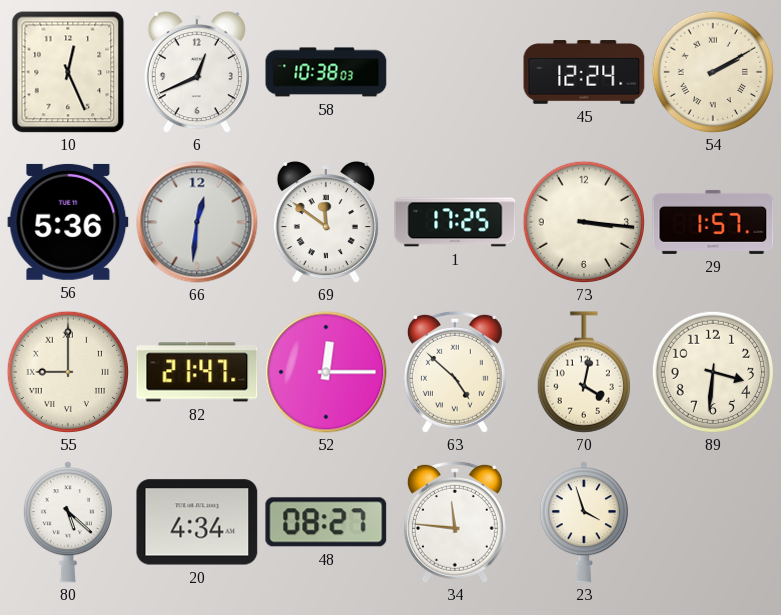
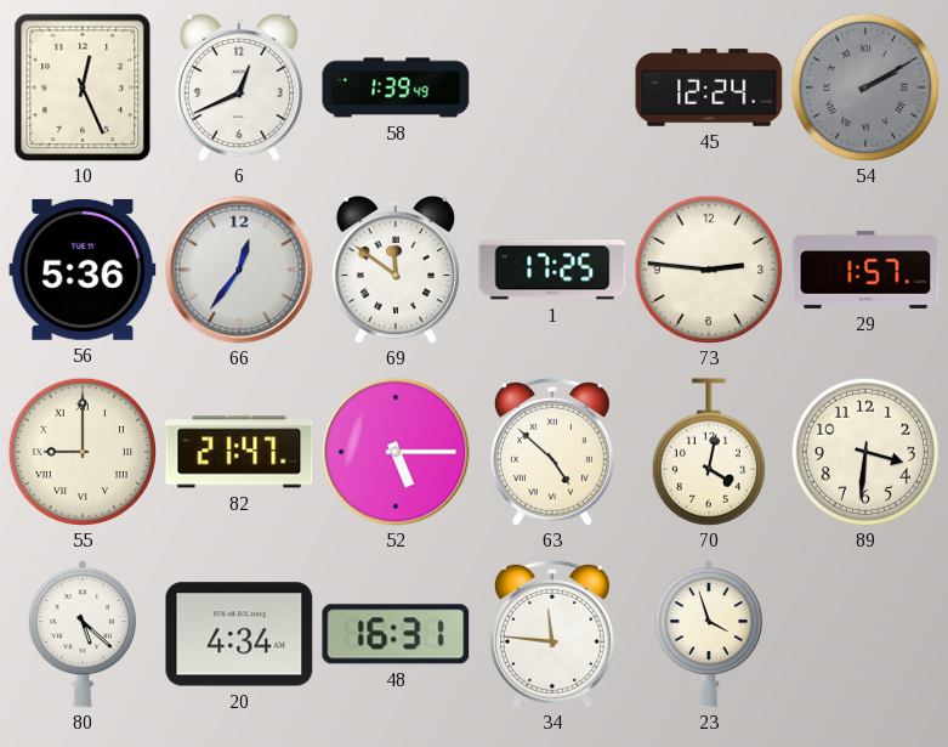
58: 10:38 -> 1:39
54 dial: cream -> grey
66: 12:31 -> 12:36
73: 3:16 -> 2:46
52: 12:15 -> 5:15
48: 08:27 -> 16:31
